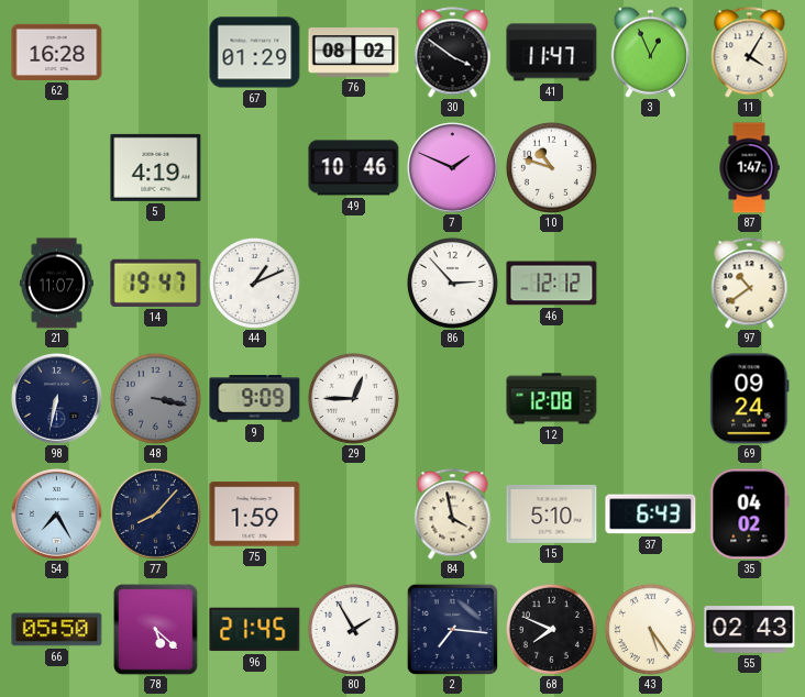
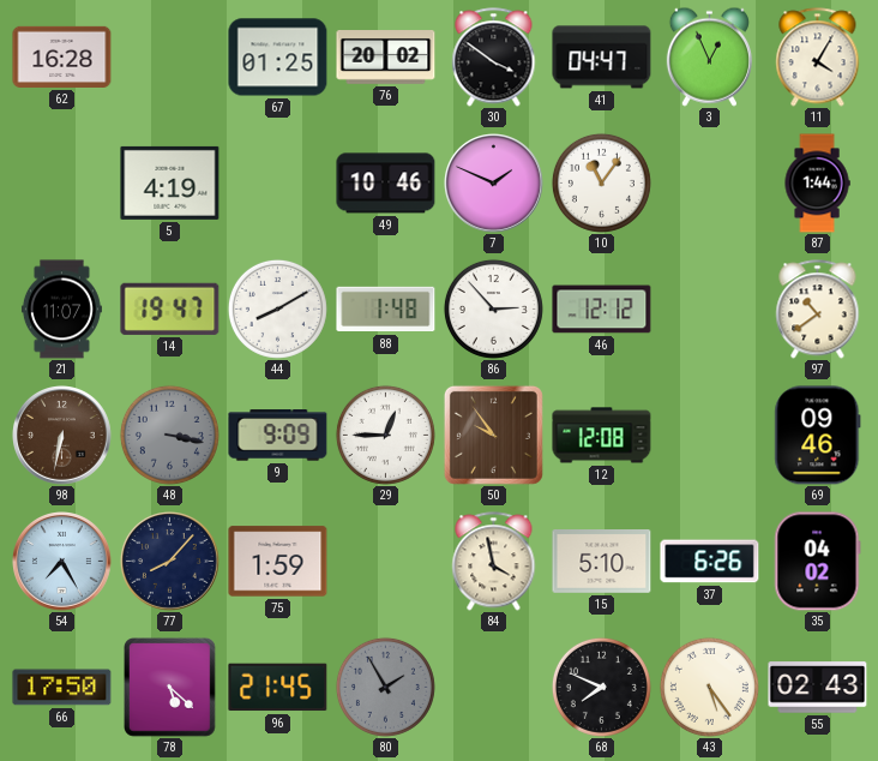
67: 01:29 -> 01:25
76: 08:02 -> 20:02
41: 11:47 -> 04:47
10: 10:48 -> 11:06
87: 1:47 -> 1:44
44: 1:11 -> 8:10
88: none -> 1:48
98 dial: navy -> brown
50: none -> 9:54
69: 09:24 -> 09:46
37: 6:43 -> 6:26
66: 05:50 -> 17:50
80 dial: white -> grey
2: 7:16 -> none
